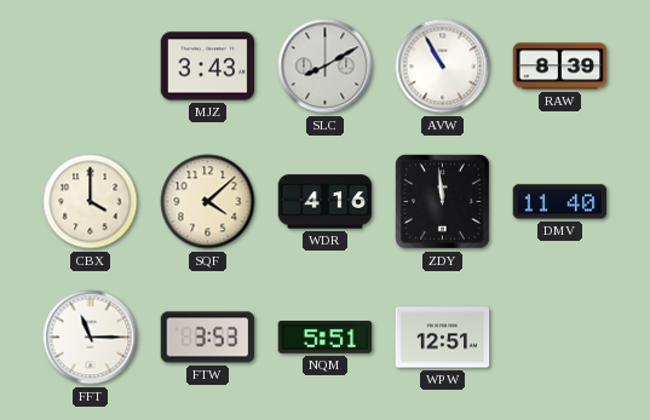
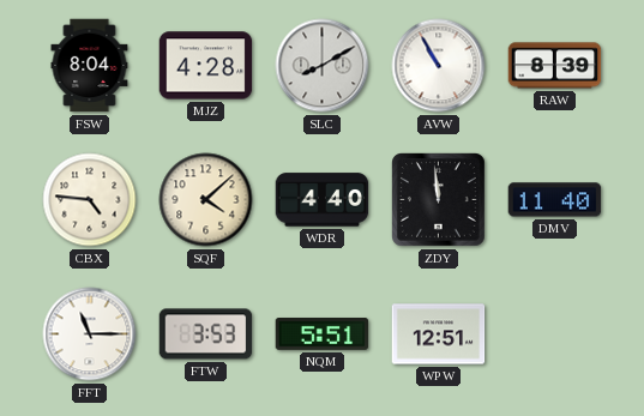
FSW: none -> 8:04
MJZ: 3:43 -> 4:28
CBX: 4:00 -> 4:46
WDR: 4:16 -> 4:40
